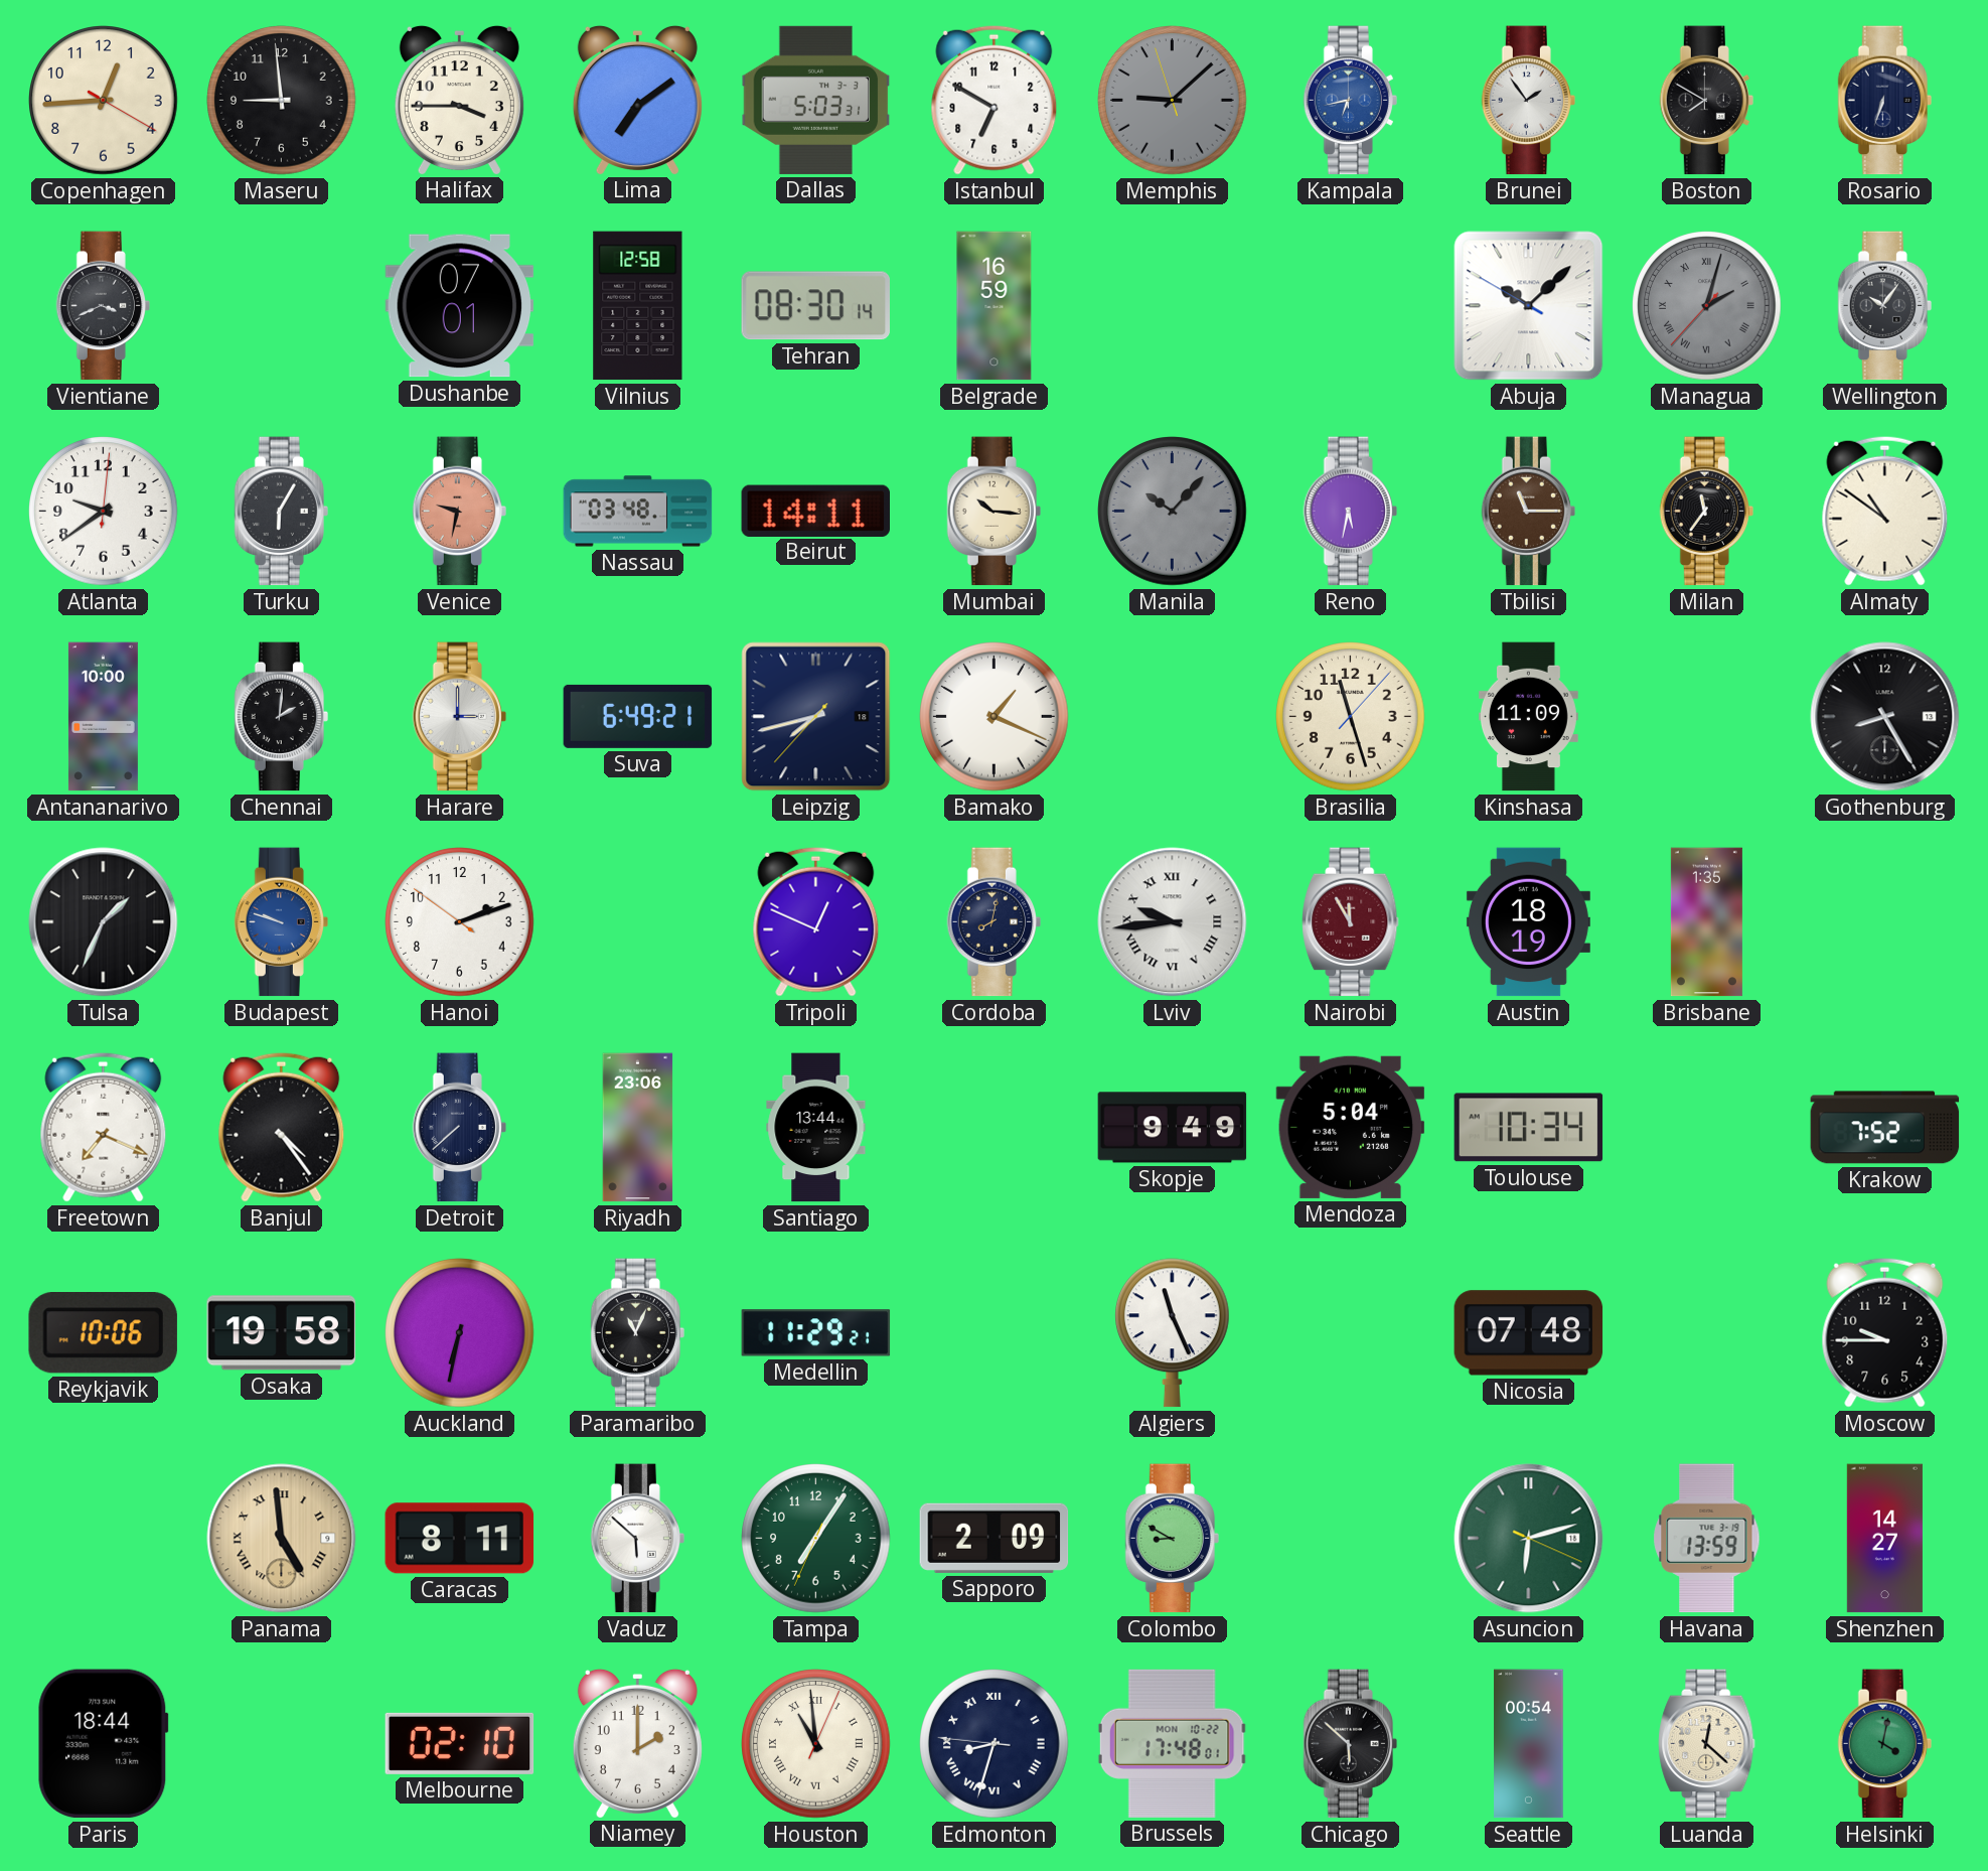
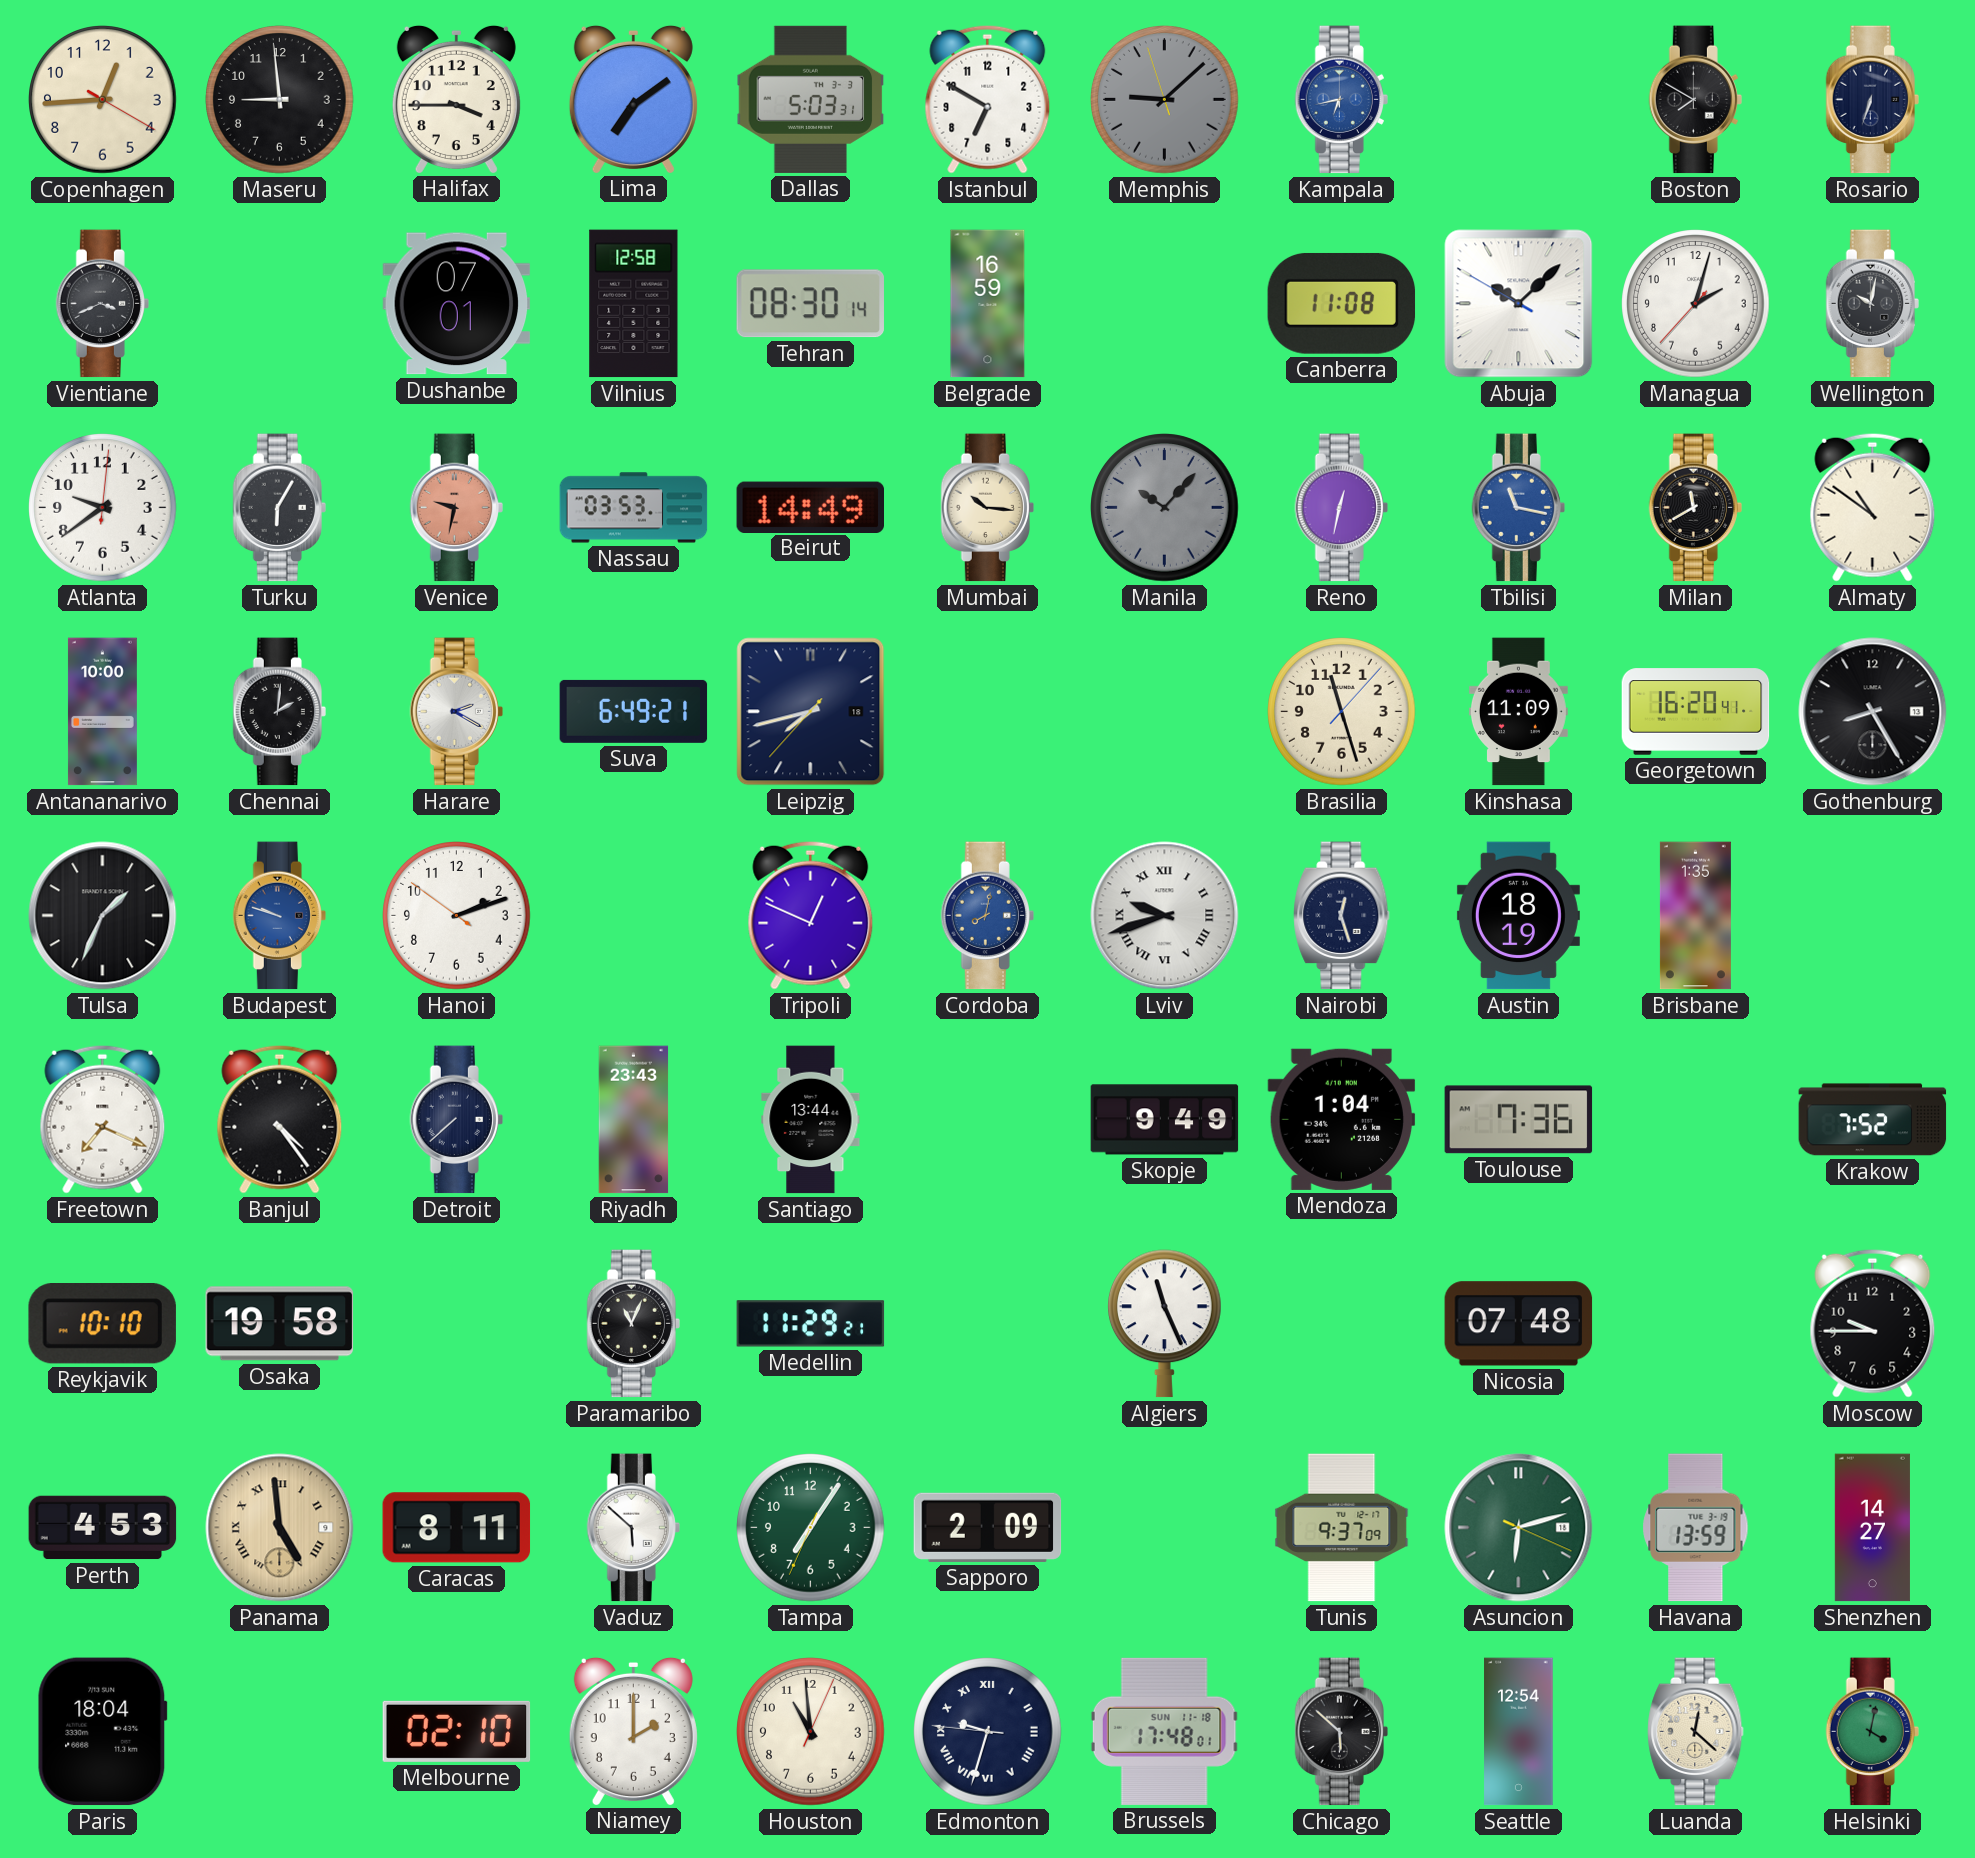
Brunei: 1:54 -> none
Canberra: none -> 11:08
Managua dial: grey -> white
Managua numerals: Roman -> Arabic
Wellington: 10:06 -> 10:02
Nassau: 03:48 -> 03:53
Beirut: 14:11 -> 14:49
Reno: 5:32 -> 12:32
Tbilisi: 11:15 -> 11:17
Tbilisi dial: brown -> blue
Milan: 11:36 -> 11:40
Harare: 3:00 -> 2:20
Bamako: 1:19 -> none
Georgetown: none -> 16:20
Cordoba dial: navy -> blue
Lviv: 9:44 -> 9:42
Nairobi: 11:55 -> 12:27
Nairobi dial: burgundy -> navy
Riyadh: 23:06 -> 23:43
Mendoza: 5:04 -> 1:04
Toulouse: 10:34 -> 7:36
Reykjavik: 10:06 -> 10:10
Auckland: 6:32 -> none
Perth: none -> 4:53
Colombo: 8:50 -> none
Tunis: none -> 9:37
Paris: 18:44 -> 18:04
Houston numerals: Roman -> Arabic
Edmonton: 8:32 -> 9:32
Brussels date: MON 10-22 -> SUN 11-18
Seattle: 00:54 -> 12:54
